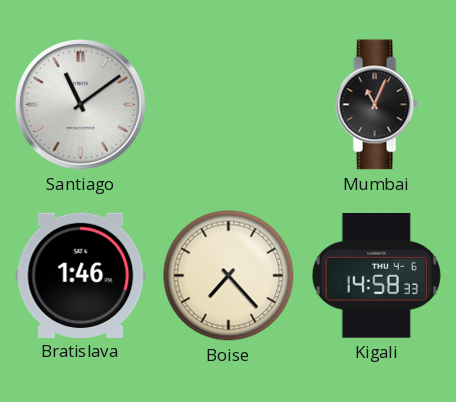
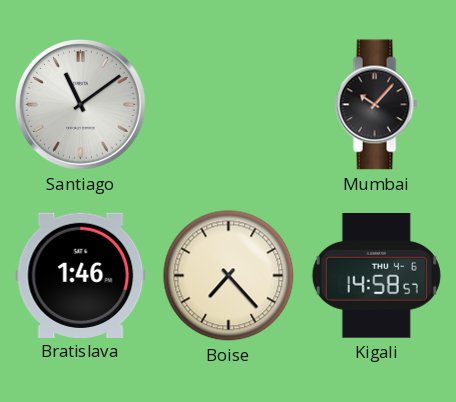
Mumbai: 11:04 -> 10:07
Kigali: 14:58:33 -> 14:58:57
